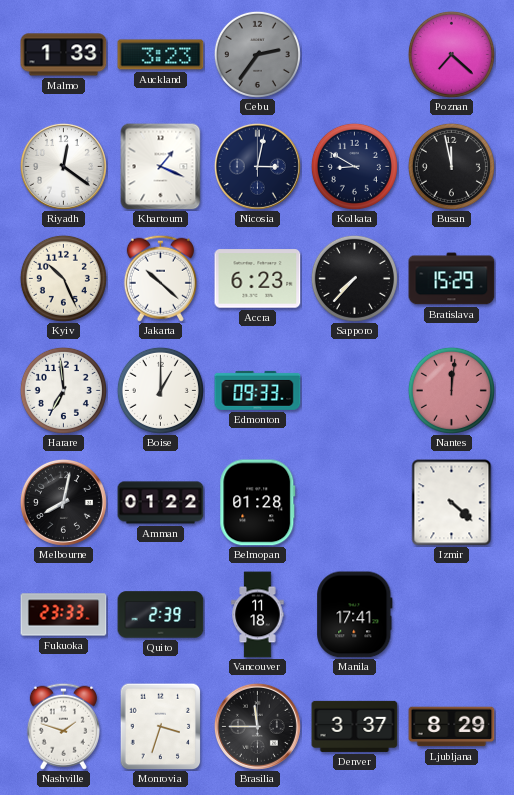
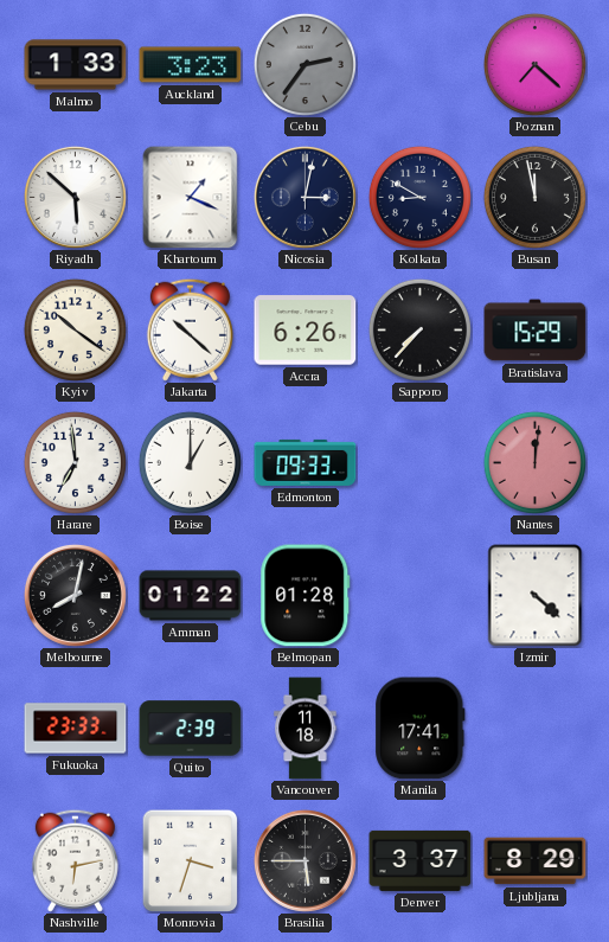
Riyadh: 12:21 -> 5:52
Kyiv: 10:26 -> 10:21
Accra: 6:23 -> 6:26
Nashville: 1:48 -> 6:13
Brasilia: 11:45 -> 5:45
